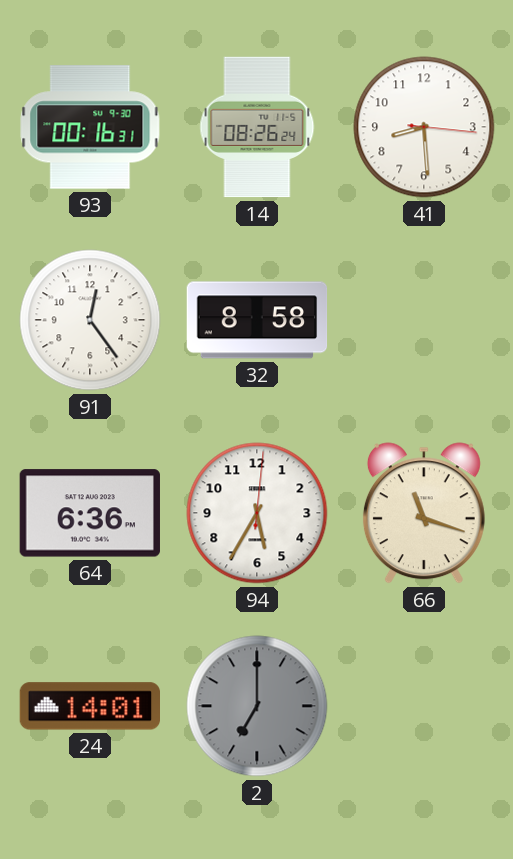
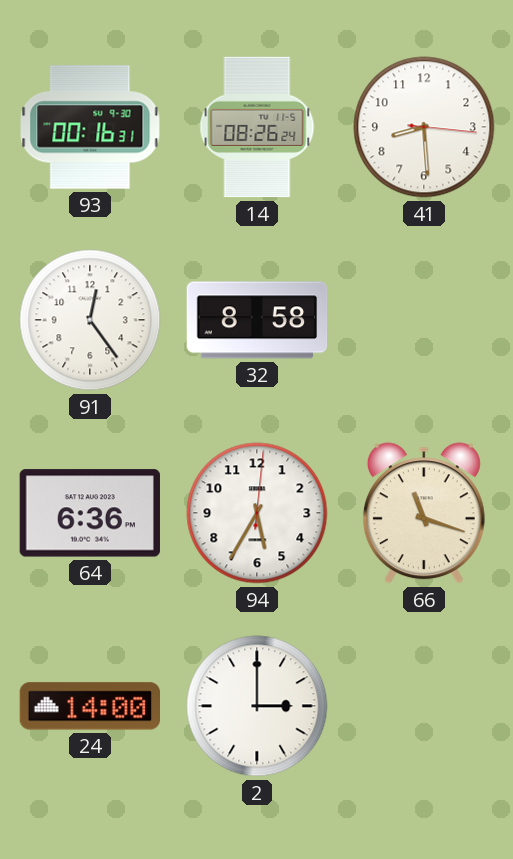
24: 14:01 -> 14:00
2: 7:00 -> 3:00
2 dial: grey -> white
